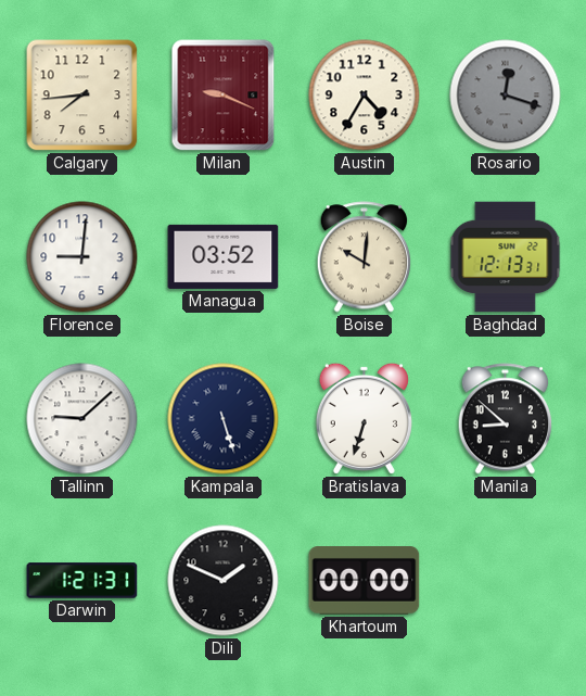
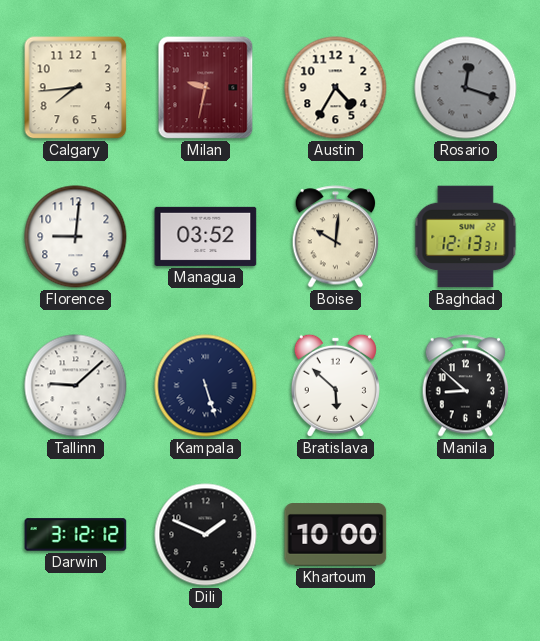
Milan: 9:19 -> 9:32
Bratislava: 6:33 -> 5:52
Darwin: 1:21 -> 3:12
Khartoum: 00:00 -> 10:00
